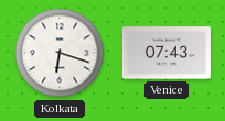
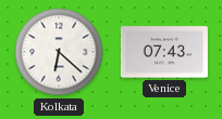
Kolkata: 6:18 -> 6:22
